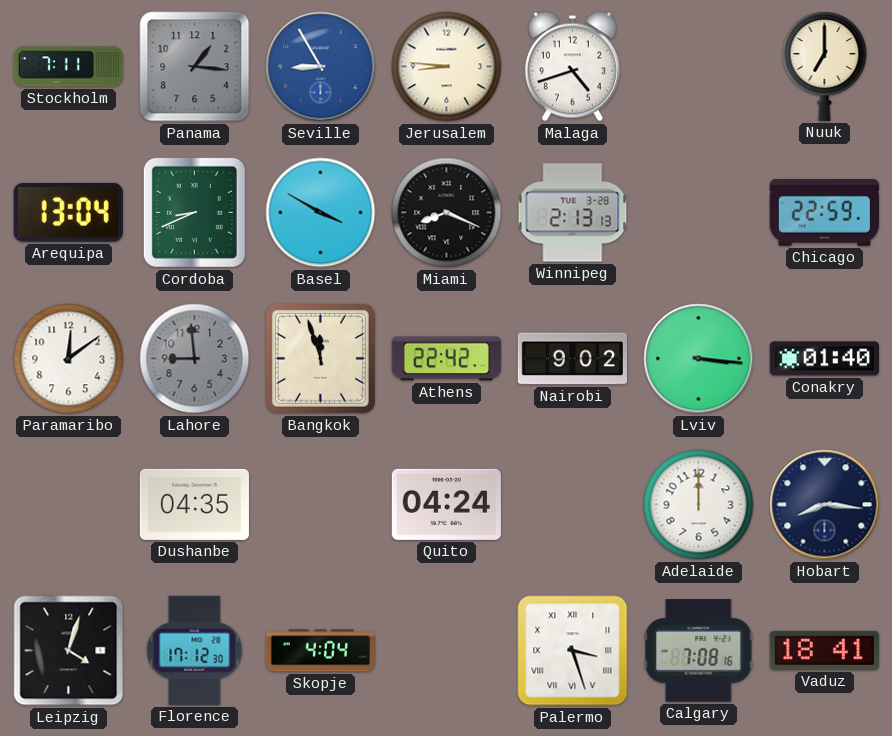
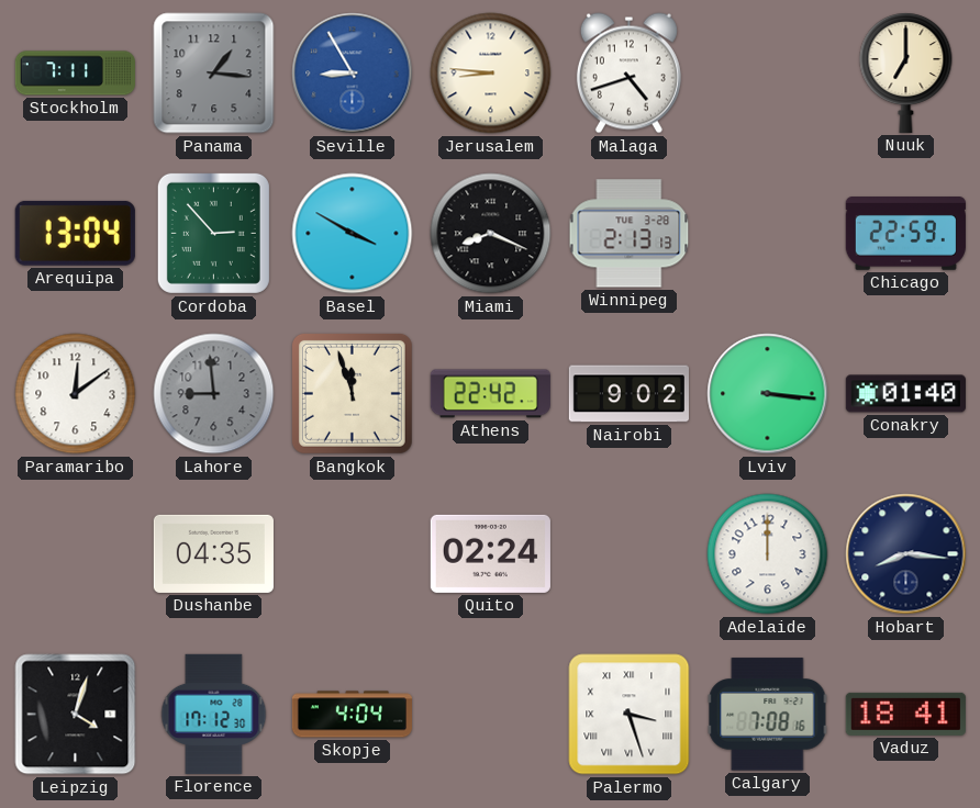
Cordoba: 8:41 -> 2:53
Quito: 04:24 -> 02:24
